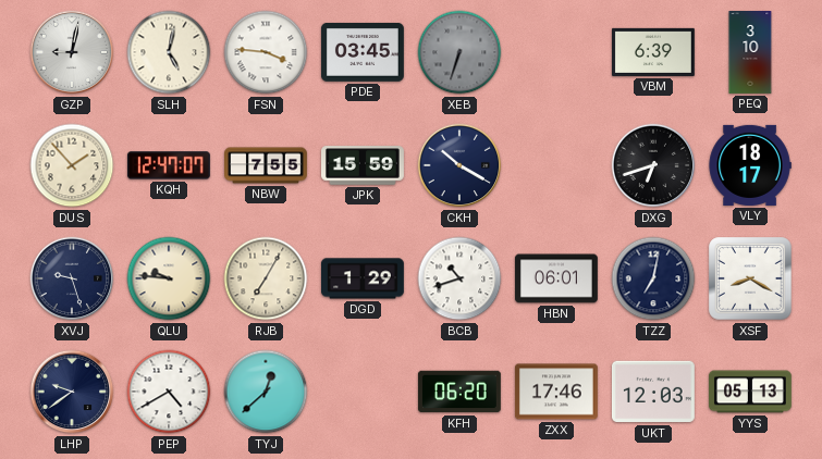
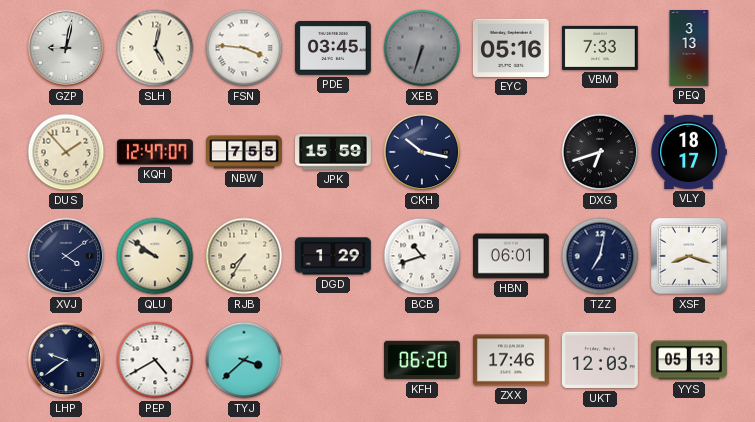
EYC: none -> 05:16
VBM: 6:39 -> 7:33
PEQ: 3:10 -> 3:13
CKH: 10:20 -> 10:17
XVJ: 9:27 -> 4:09
QLU: 9:46 -> 9:51
RJB: 7:05 -> 7:35
XSF: 8:20 -> 8:18
TYJ: 12:38 -> 3:38
